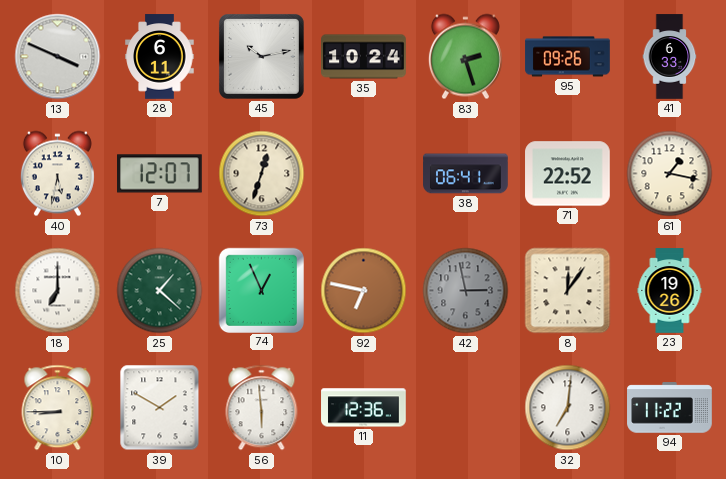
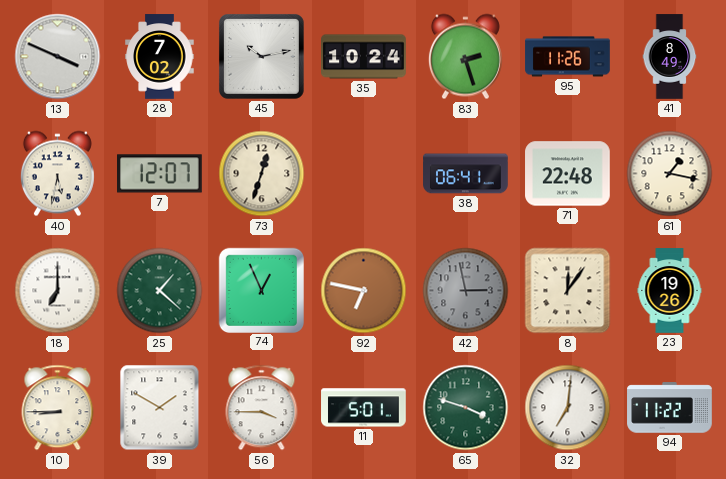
28: 6:11 -> 7:02
95: 09:26 -> 11:26
41: 6:33 -> 8:49
71: 22:52 -> 22:48
56: 5:59 -> 3:45
11: 12:36 -> 5:01
65: none -> 3:48
